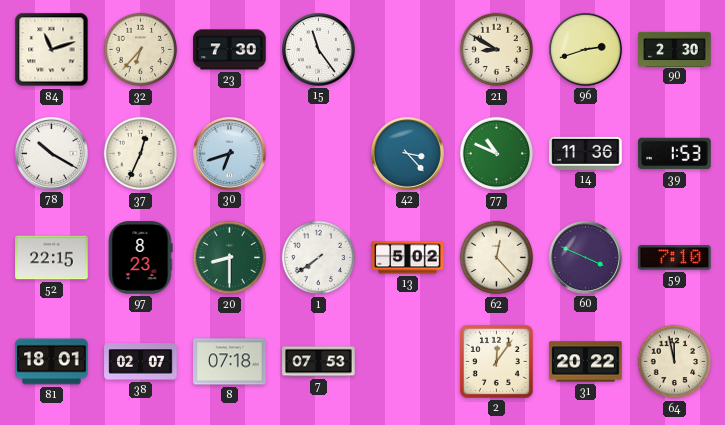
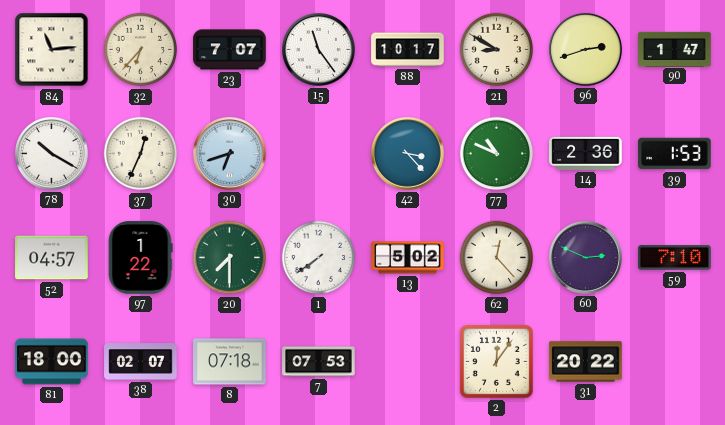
84: 11:12 -> 11:14
23: 7:30 -> 7:07
88: none -> 10:17
90: 2:30 -> 1:47
14: 11:36 -> 2:36
52: 22:15 -> 04:57
97: 8:23 -> 1:22
20: 8:30 -> 7:30
60: 3:49 -> 2:49
81: 18:01 -> 18:00
64: 11:58 -> none
